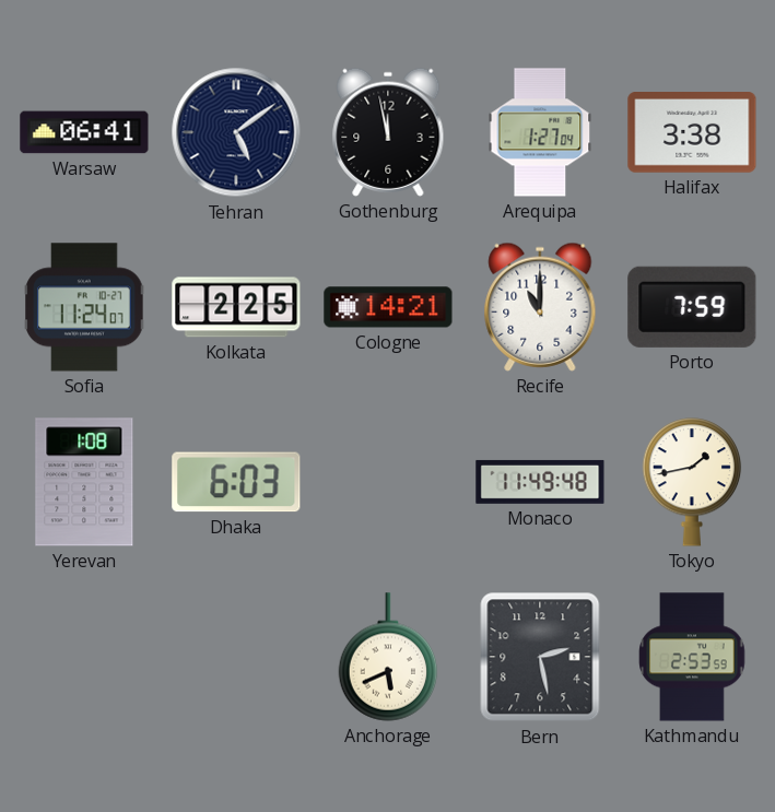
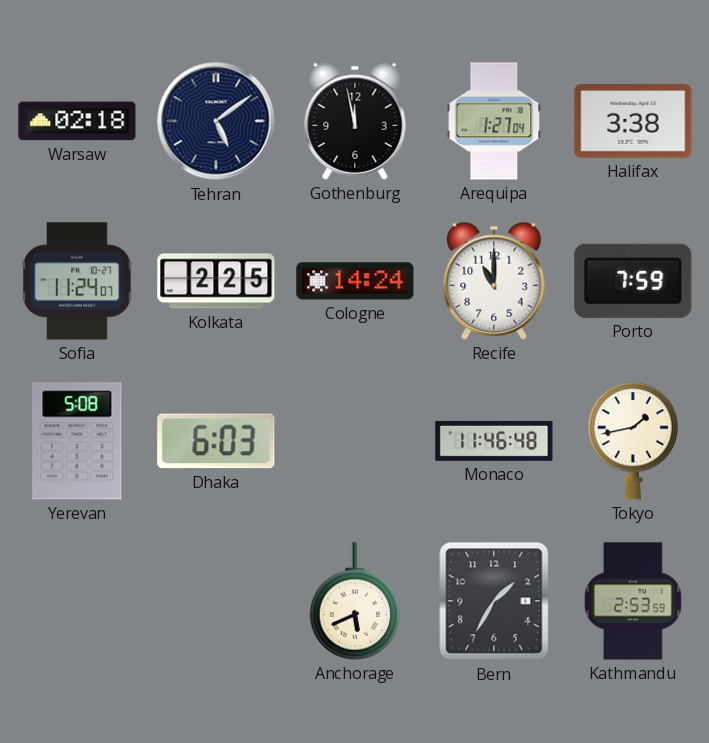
Warsaw: 06:41 -> 02:18
Cologne: 14:21 -> 14:24
Yerevan: 1:08 -> 5:08
Monaco: 11:49 -> 11:46
Bern: 2:28 -> 1:35
